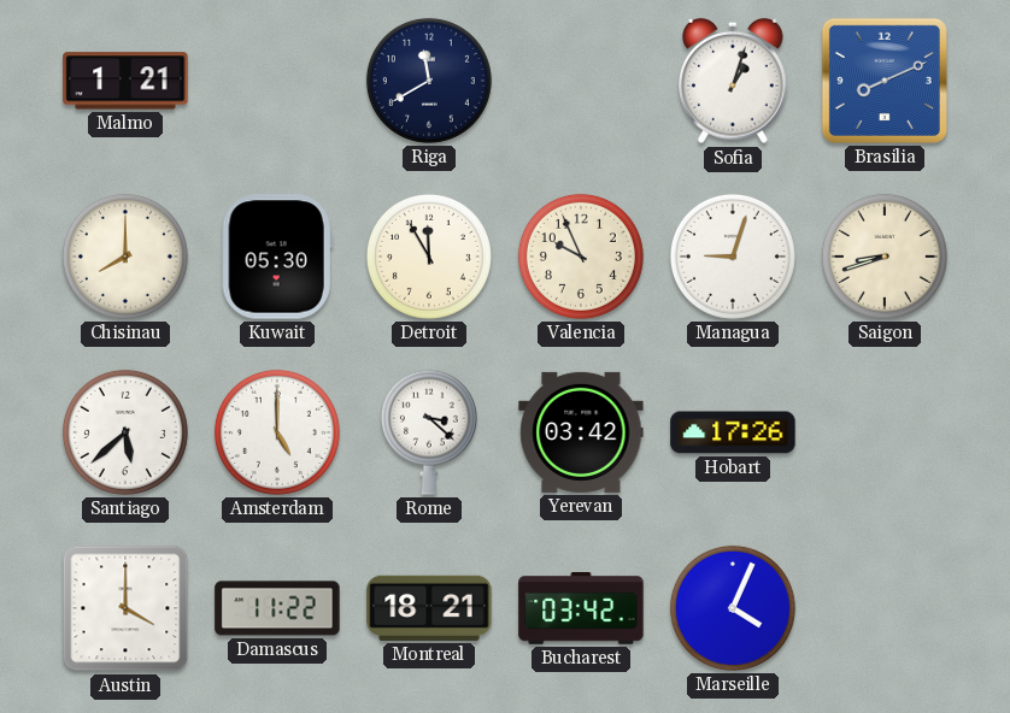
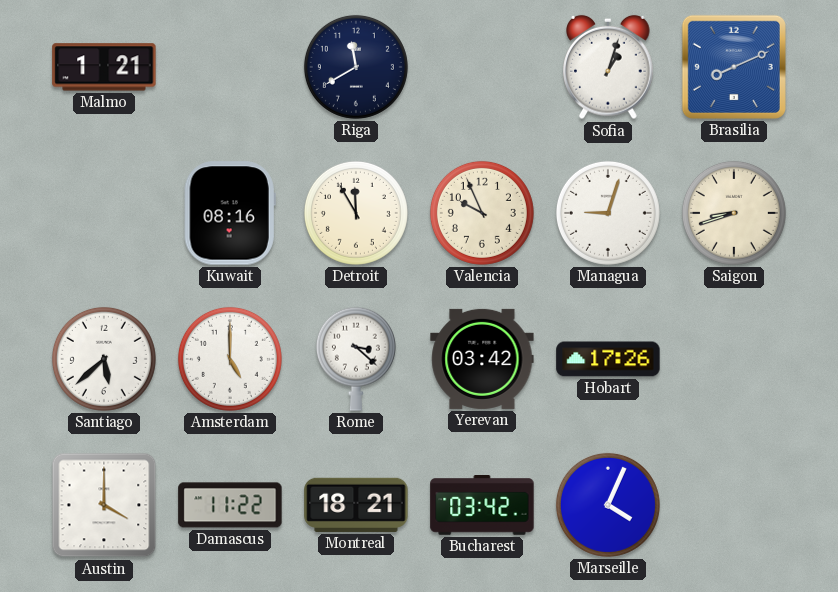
Chisinau: 8:00 -> none
Kuwait: 05:30 -> 08:16
